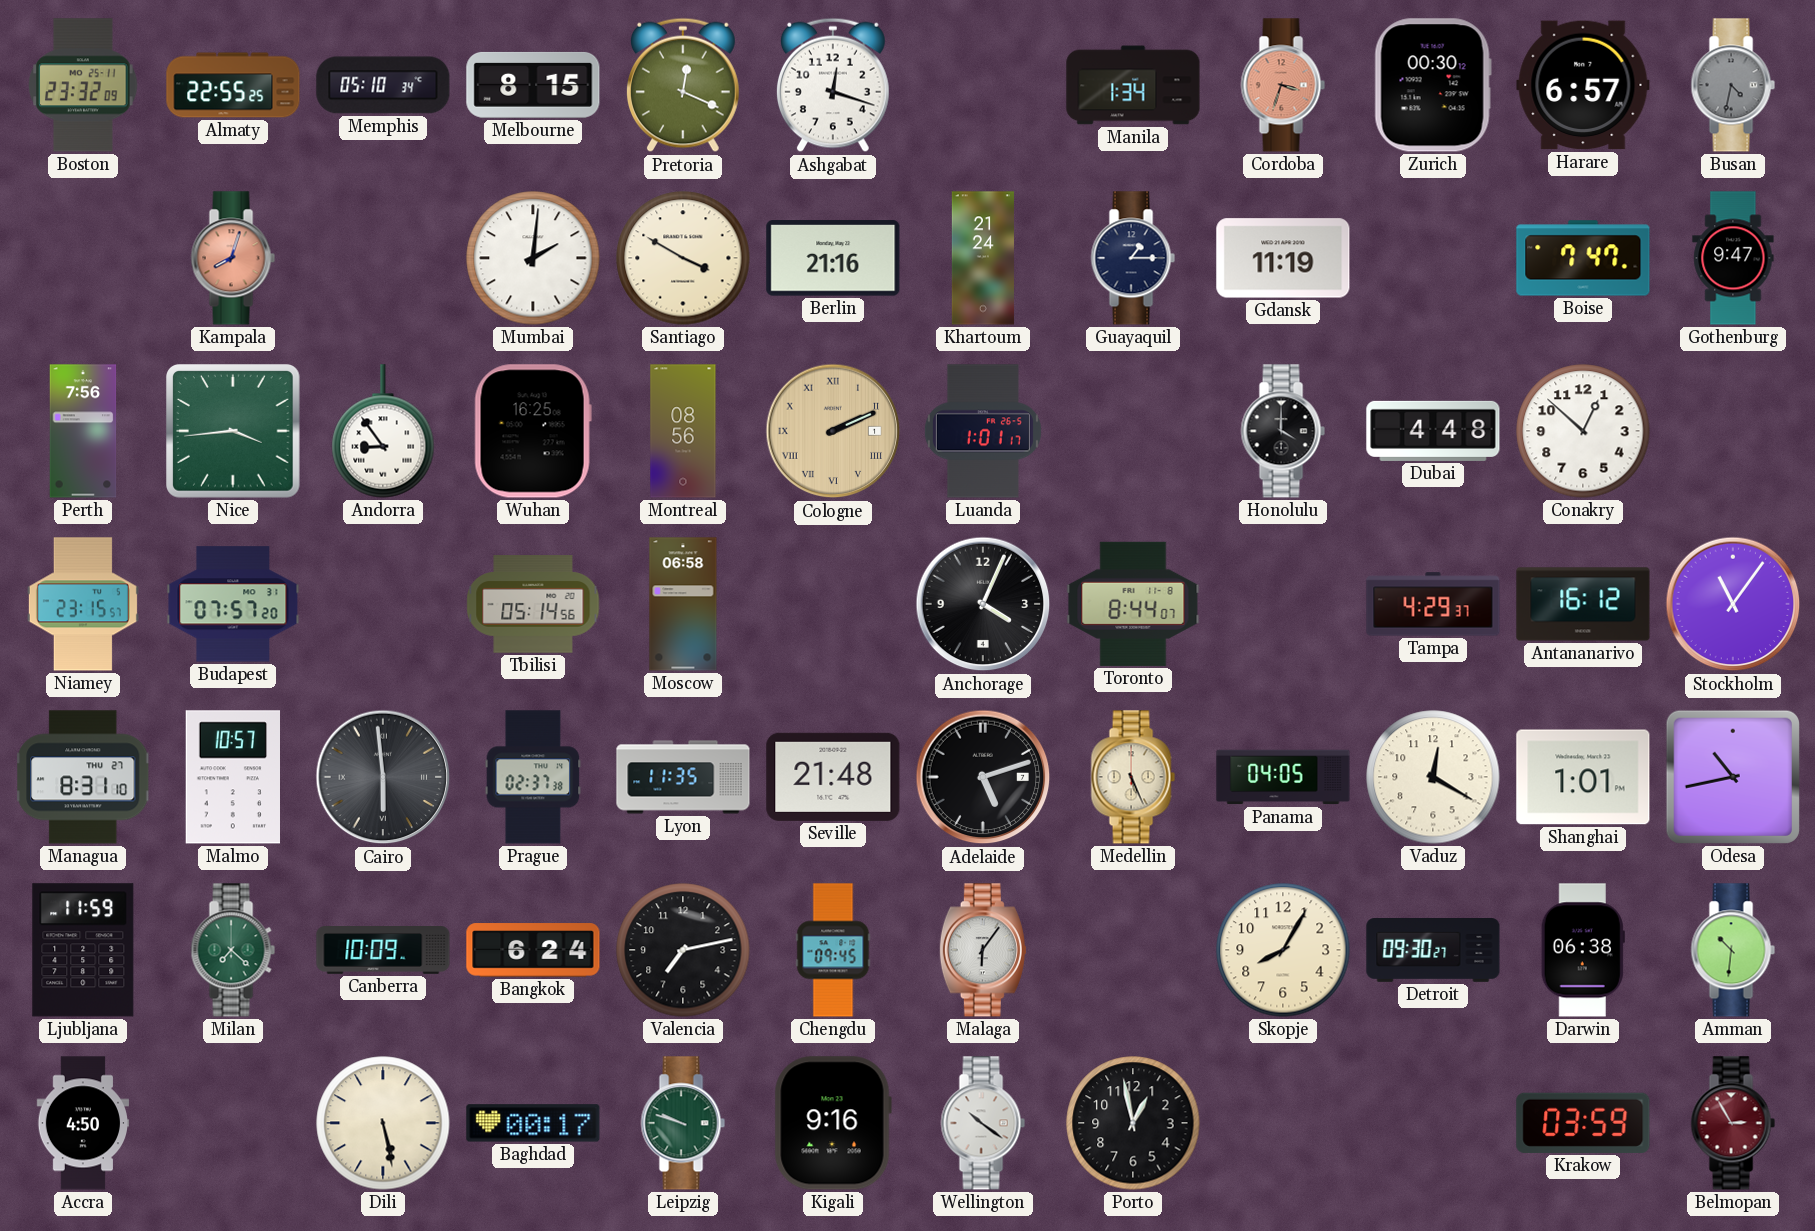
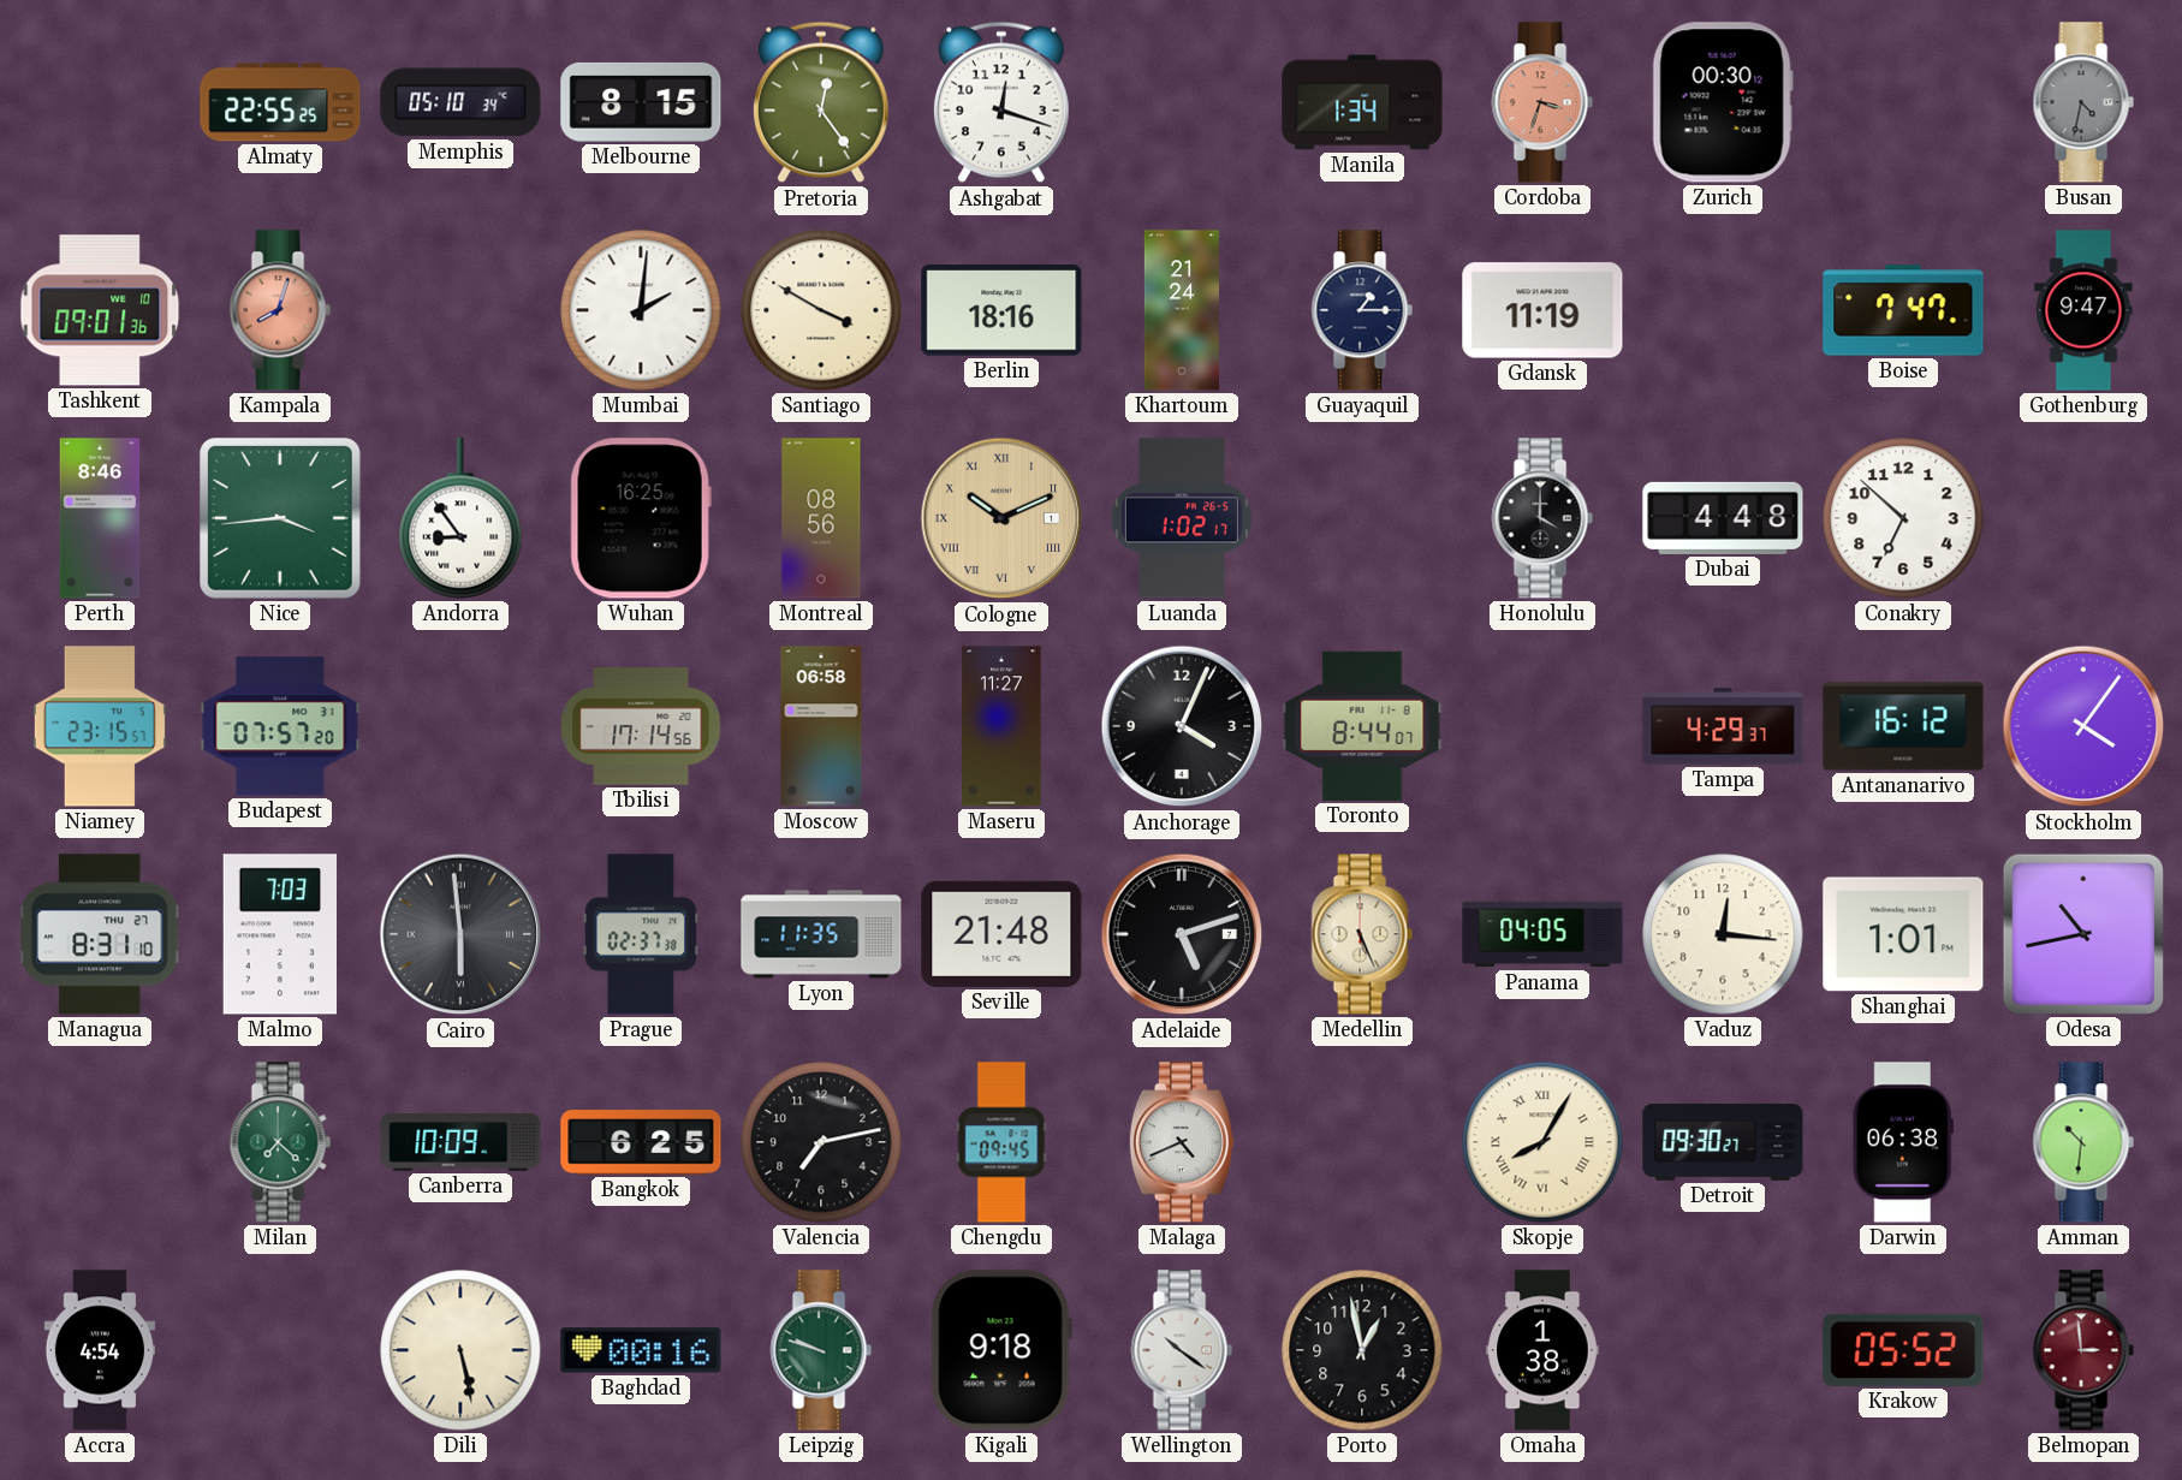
Boston: 23:32 -> none
Pretoria: 12:19 -> 12:24
Harare: 6:57 -> none
Tashkent: none -> 09:01
Berlin: 21:16 -> 18:16
Perth: 7:56 -> 8:46
Cologne: 2:11 -> 10:11
Luanda: 1:01 -> 1:02
Conakry: 12:52 -> 6:52
Tbilisi: 05:14 -> 17:14
Maseru: none -> 11:27
Stockholm: 11:06 -> 4:06
Malmo: 10:57 -> 7:03
Vaduz: 12:20 -> 12:16
Ljubljana: 11:59 -> none
Bangkok: 6:24 -> 6:25
Malaga: 6:06 -> 4:41
Skopje numerals: Arabic -> Roman
Accra: 4:50 -> 4:54
Baghdad: 00:17 -> 00:16
Kigali: 9:16 -> 9:18
Omaha: none -> 1:38
Krakow: 03:59 -> 05:52
Belmopan: 2:55 -> 2:59
